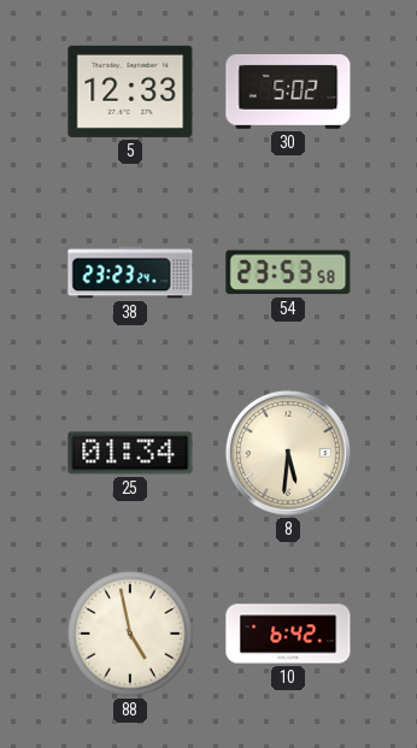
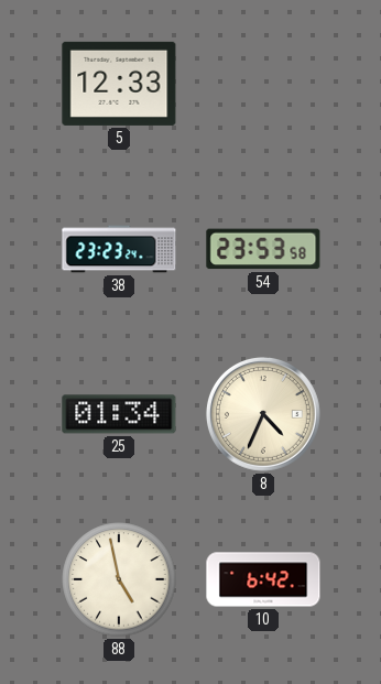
30: 5:02 -> none
8: 5:31 -> 4:34
